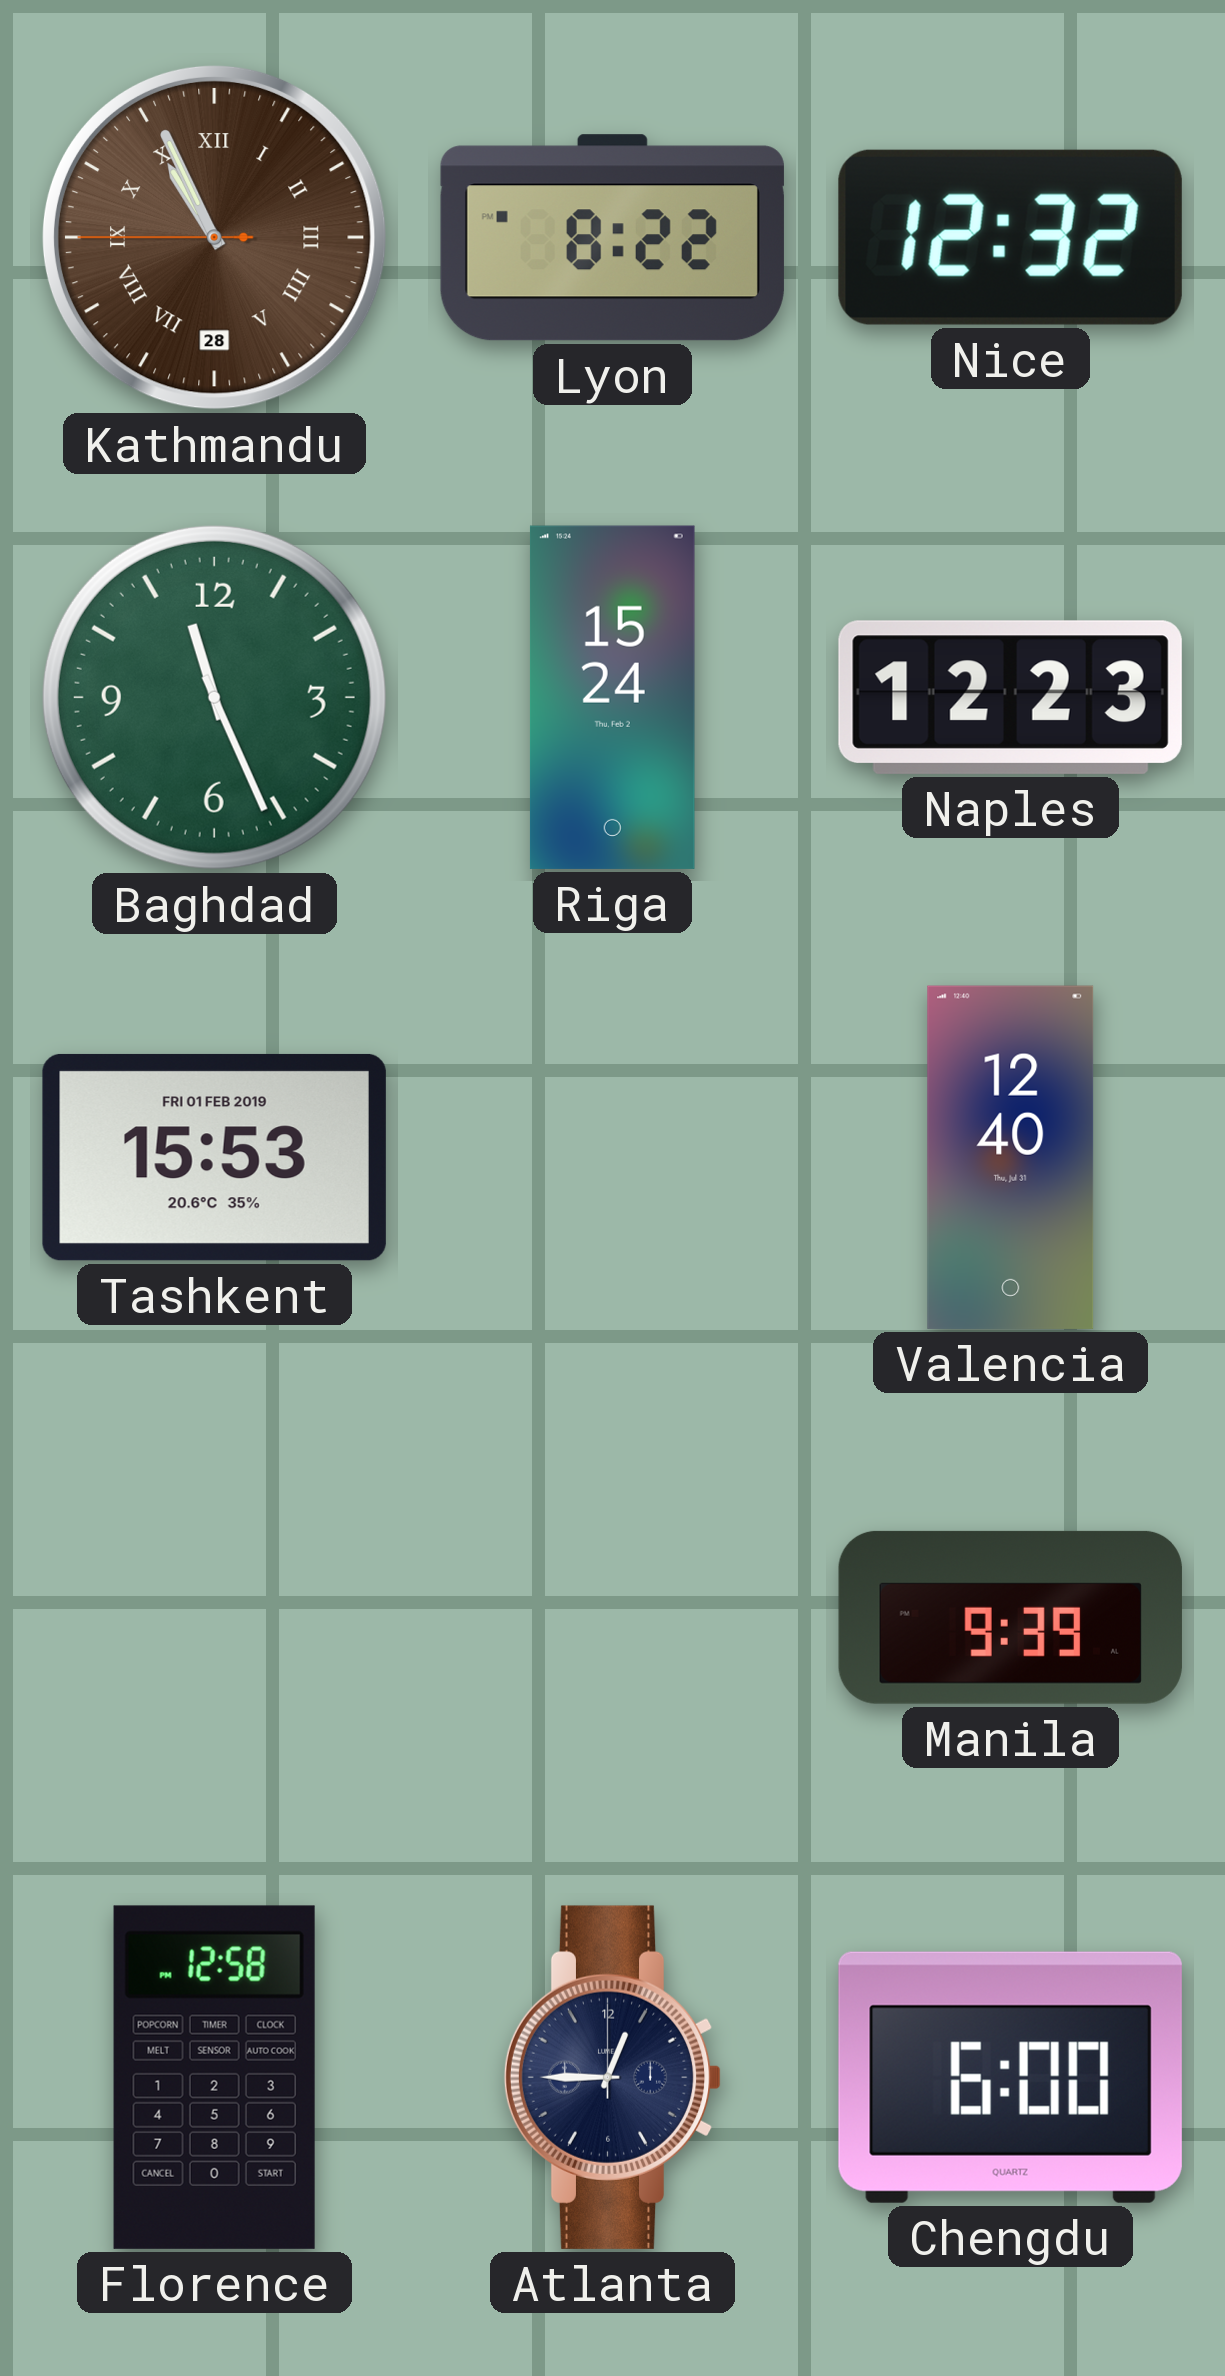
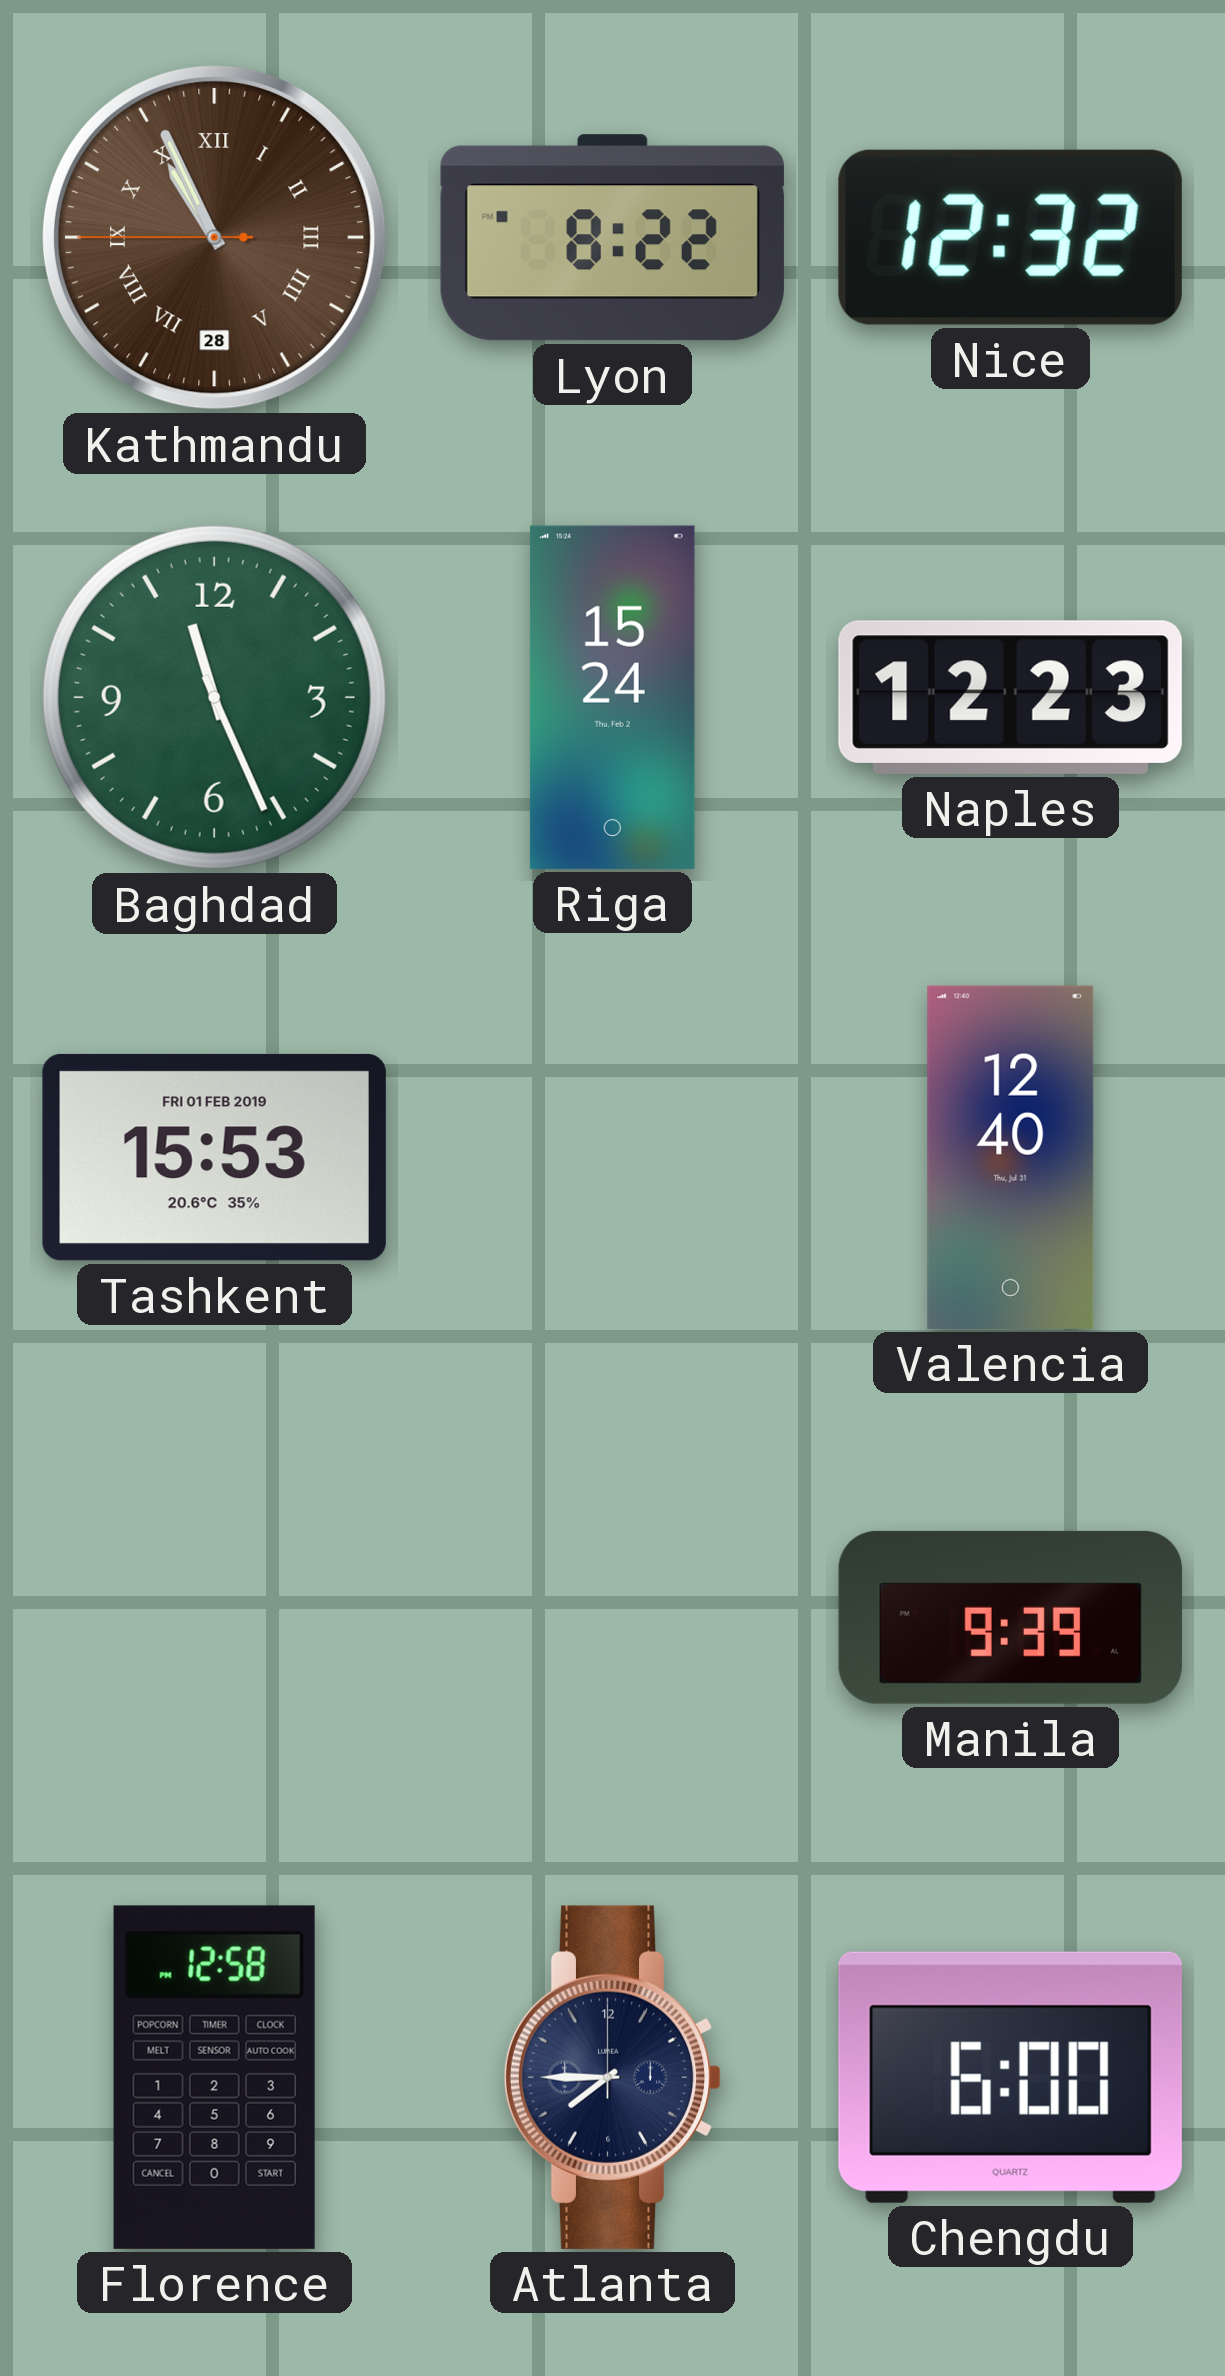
Atlanta: 12:45 -> 7:45
